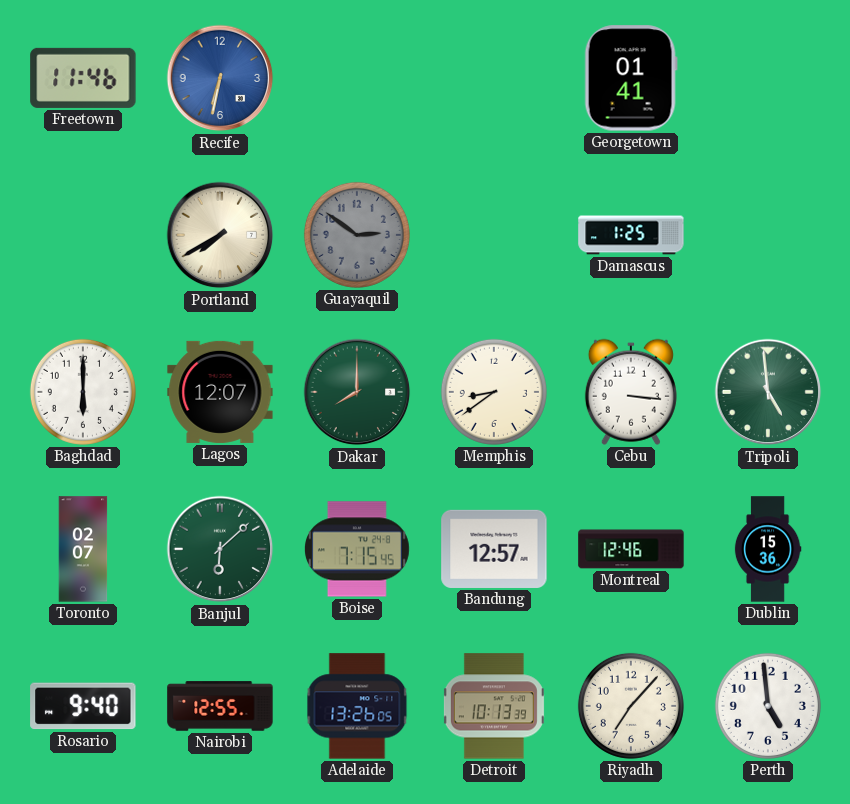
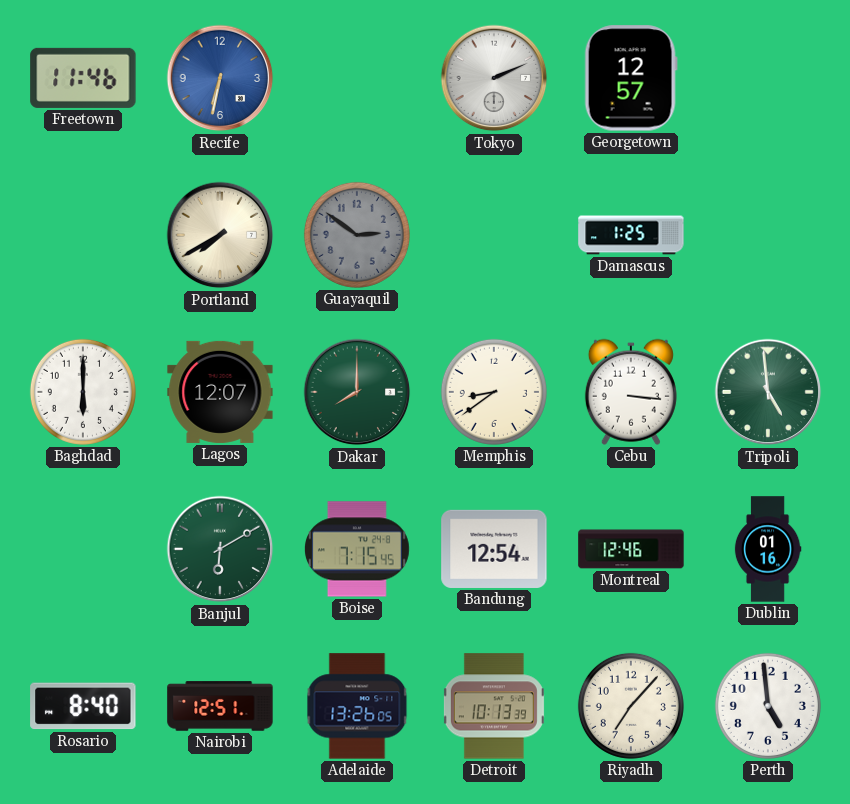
Tokyo: none -> 2:11
Georgetown: 01:41 -> 12:57
Toronto: 02:07 -> none
Banjul: 6:08 -> 6:10
Bandung: 12:57 -> 12:54
Dublin: 15:36 -> 01:16
Rosario: 9:40 -> 8:40
Nairobi: 12:55 -> 12:51
